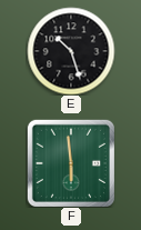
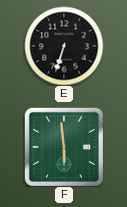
E: 10:27 -> 6:33
